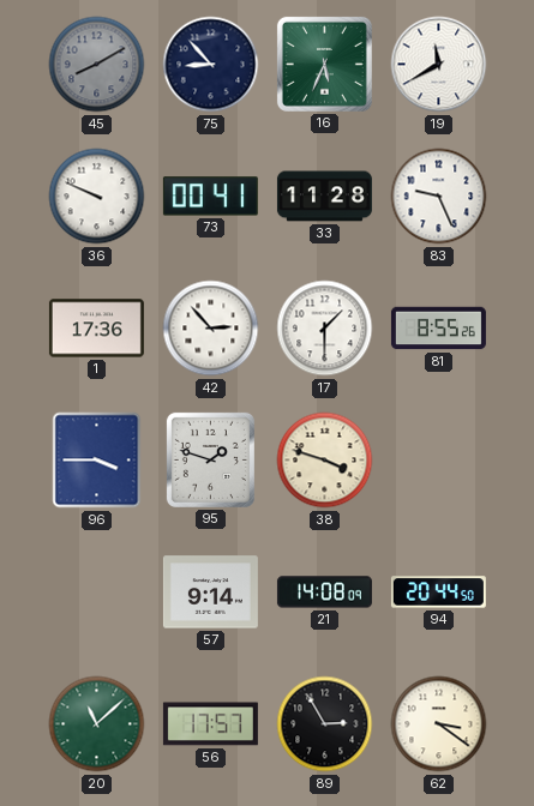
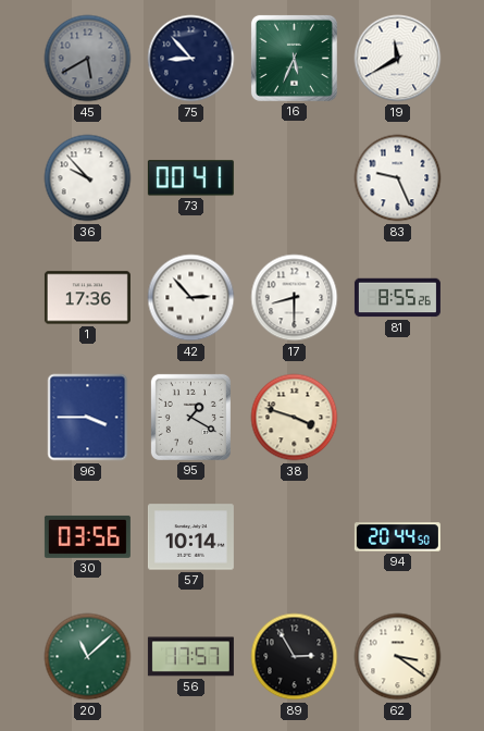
45: 8:10 -> 5:40
36: 9:49 -> 9:53
33: 11:28 -> none
17: 1:30 -> 8:30
95: 1:48 -> 1:20
30: none -> 03:56
57: 9:14 -> 10:14
21: 14:08 -> none
